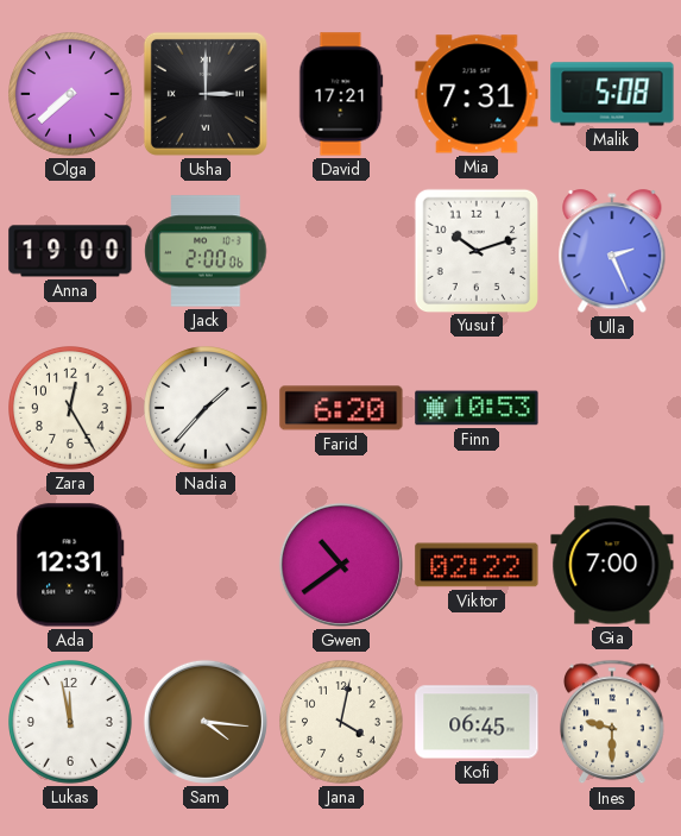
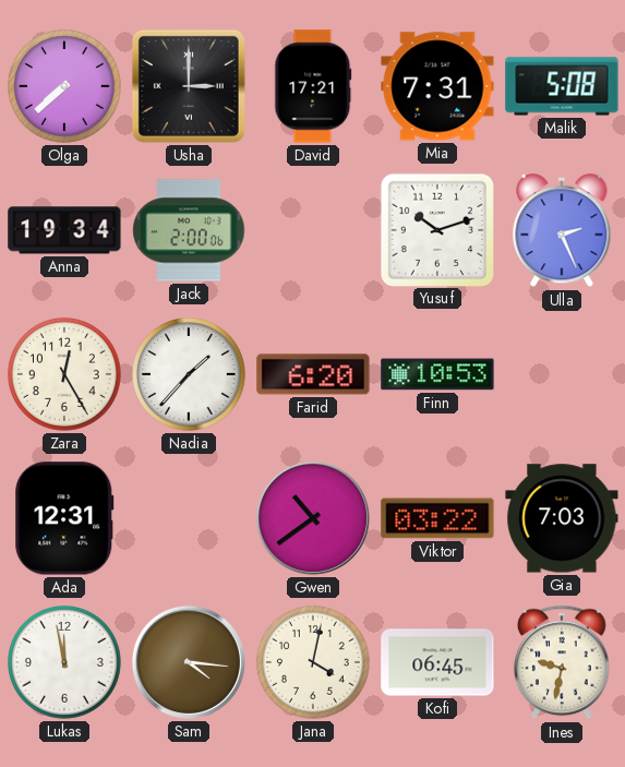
Anna: 19:00 -> 19:34
Viktor: 02:22 -> 03:22
Gia: 7:00 -> 7:03
Ines: 9:30 -> 9:32
